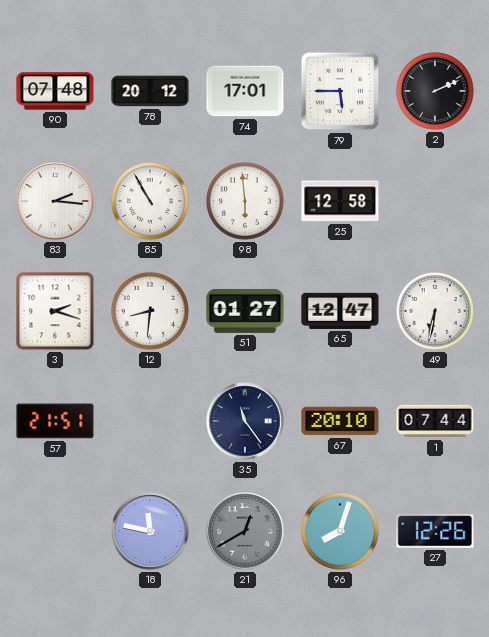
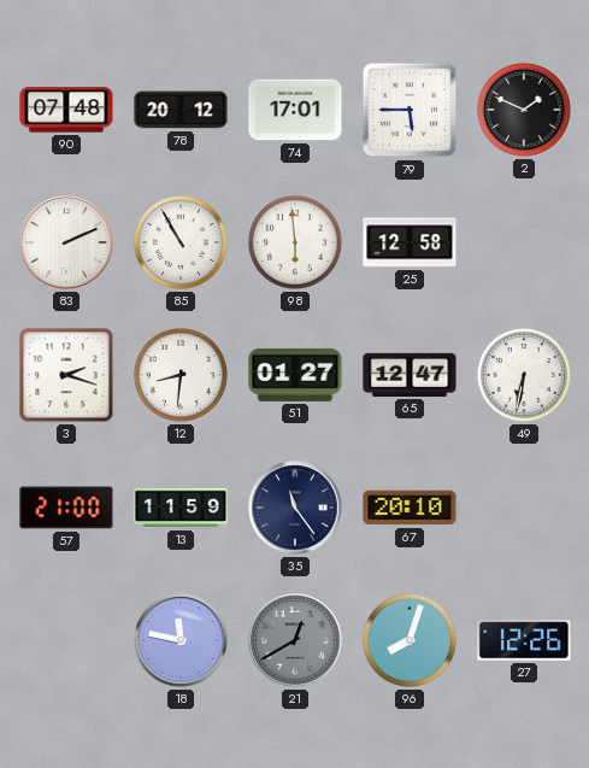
2: 2:11 -> 1:49
83: 2:16 -> 2:11
57: 21:51 -> 21:00
13: none -> 11:59
1: 07:44 -> none
